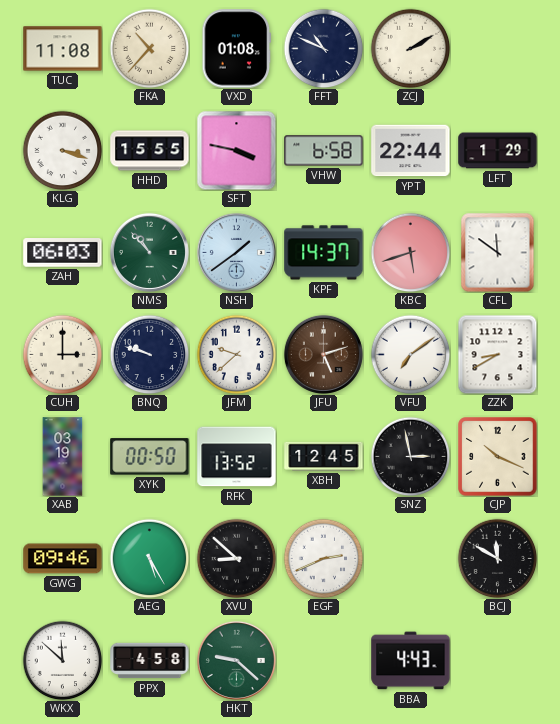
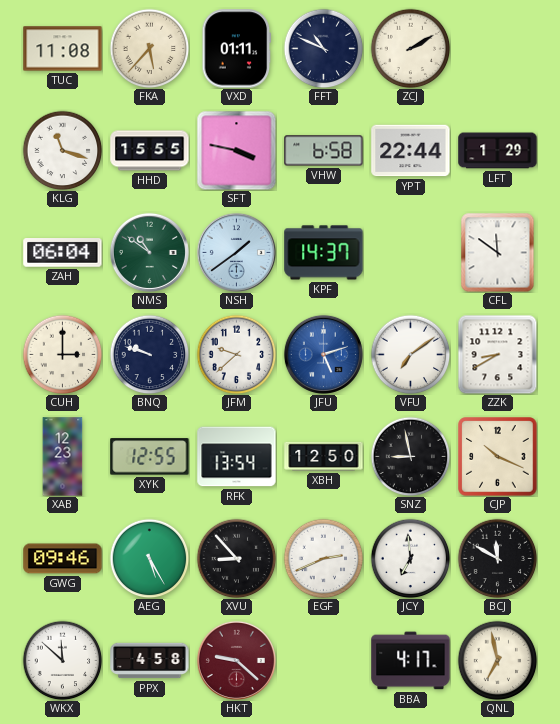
FKA: 10:37 -> 5:37
VXD: 01:08 -> 01:11
KLG: 3:18 -> 11:18
ZAH: 06:03 -> 06:04
NMS: 10:53 -> 10:51
KBC: 5:42 -> none
JFU dial: brown -> blue
XAB: 03:19 -> 12:23
XYK: 00:50 -> 12:55
RFK: 13:52 -> 13:54
XBH: 12:45 -> 12:50
SNZ: 2:58 -> 8:58
XVU: 8:52 -> 8:53
JCY: none -> 6:59
HKT dial: green -> burgundy
BBA: 4:43 -> 4:17
QNL: none -> 6:58
